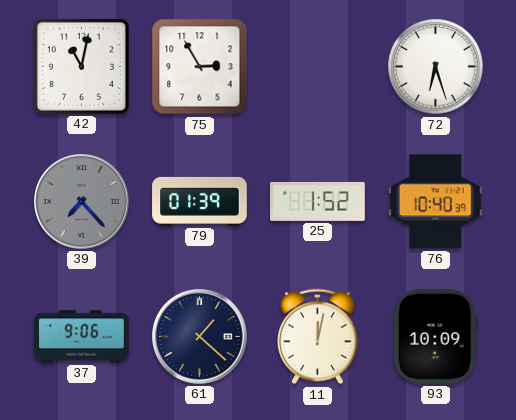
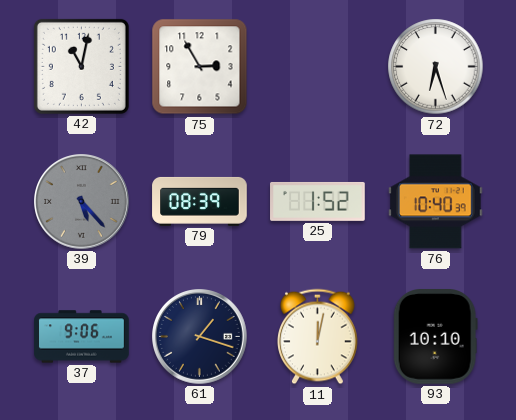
39: 7:23 -> 5:23
79: 01:39 -> 08:39
61: 1:22 -> 1:18
93: 10:09 -> 10:10
